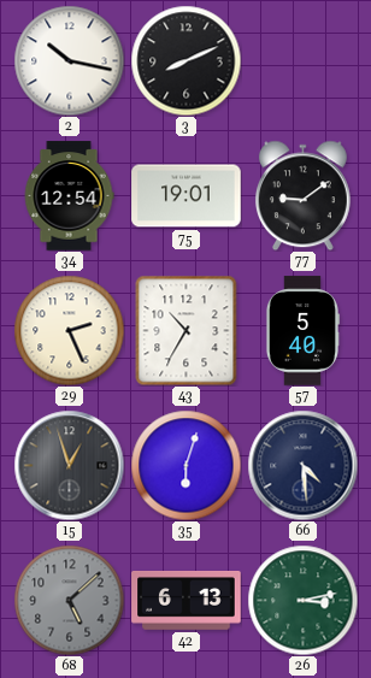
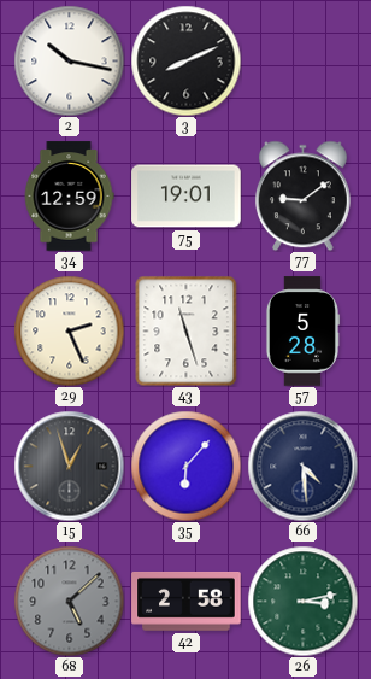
34: 12:54 -> 12:59
43: 10:35 -> 11:27
57: 5:40 -> 5:28
35: 6:03 -> 6:07
42: 6:13 -> 2:58
